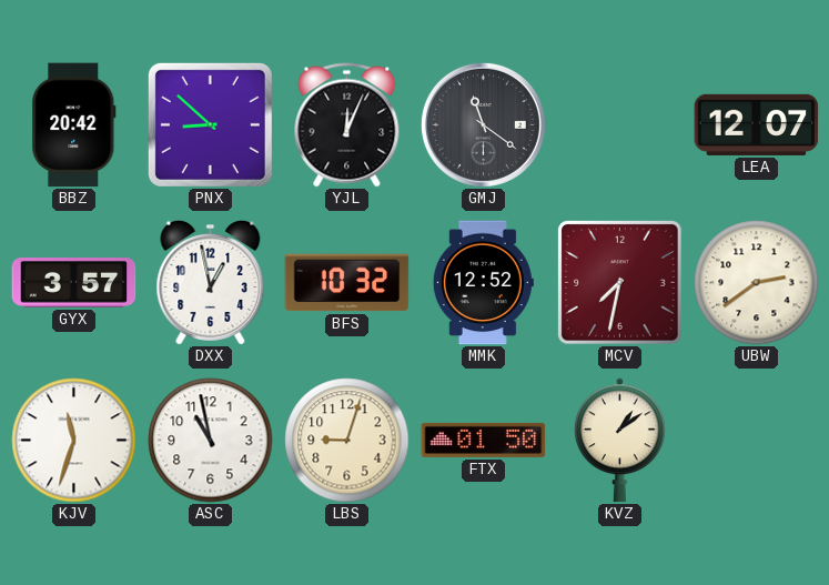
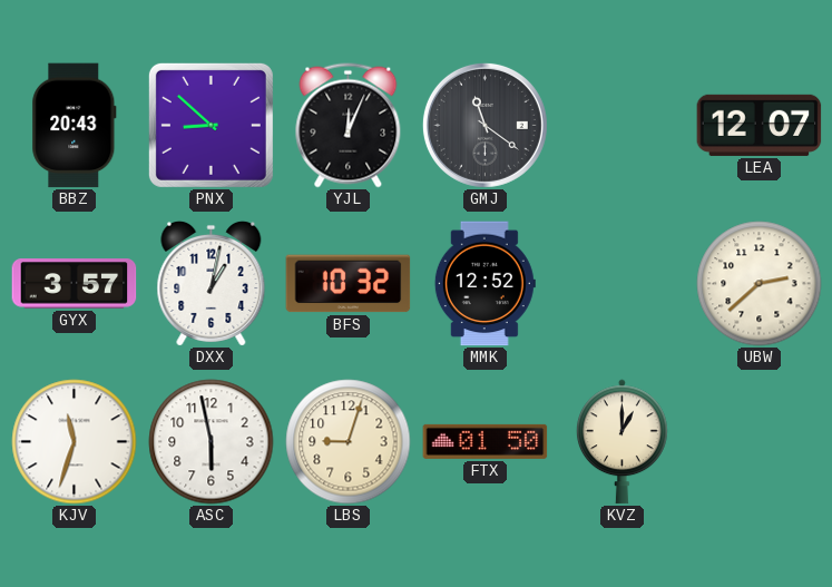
BBZ: 20:42 -> 20:43
DXX: 12:58 -> 1:02
MCV: 7:32 -> none
UBW: 2:39 -> 2:38
ASC: 10:58 -> 5:58
KVZ: 1:09 -> 1:00
